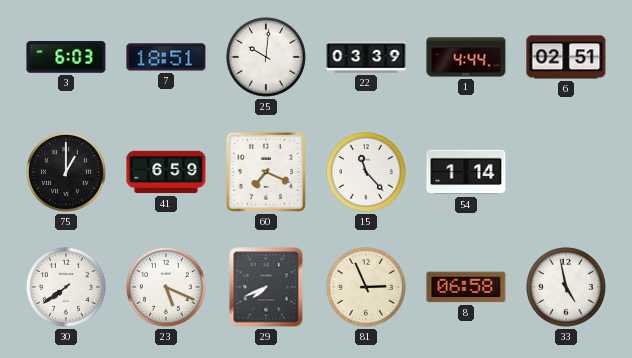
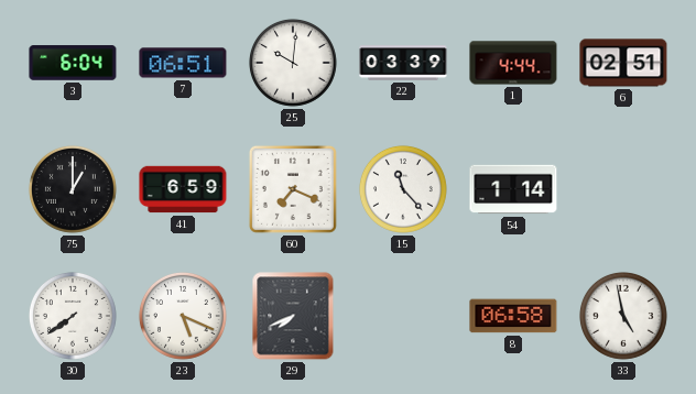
3: 6:03 -> 6:04
7: 18:51 -> 06:51
81: 2:56 -> none
